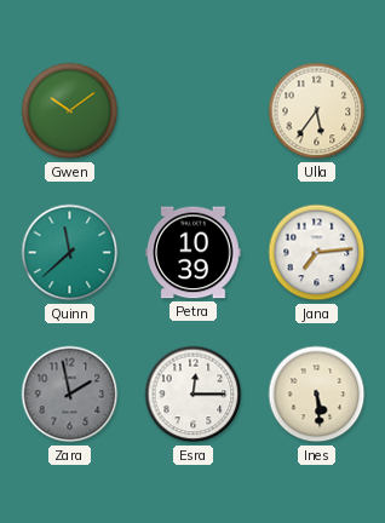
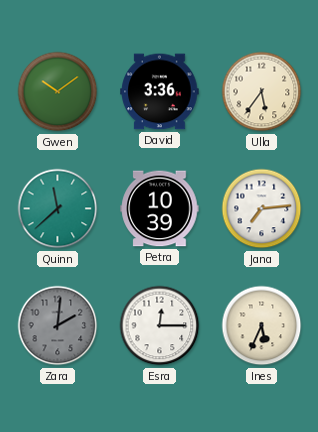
David: none -> 3:36
Zara: 1:58 -> 2:01
Ines: 5:29 -> 5:34
